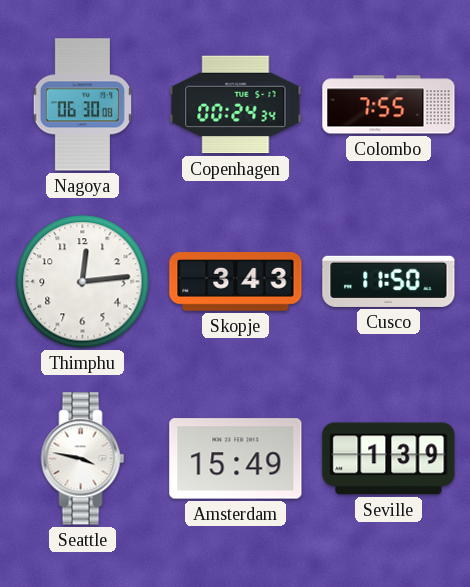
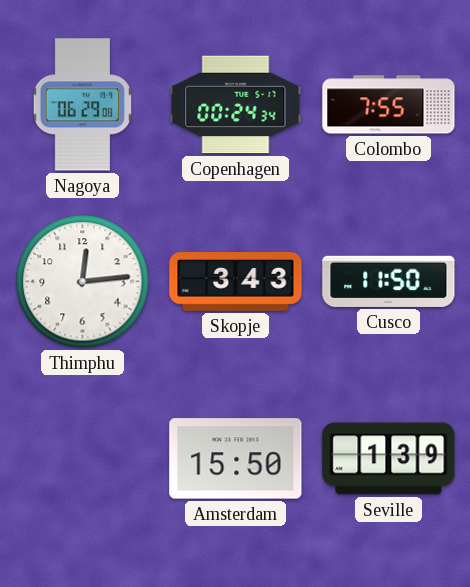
Nagoya: 06:30 -> 06:29
Seattle: 3:47 -> none
Amsterdam: 15:49 -> 15:50
